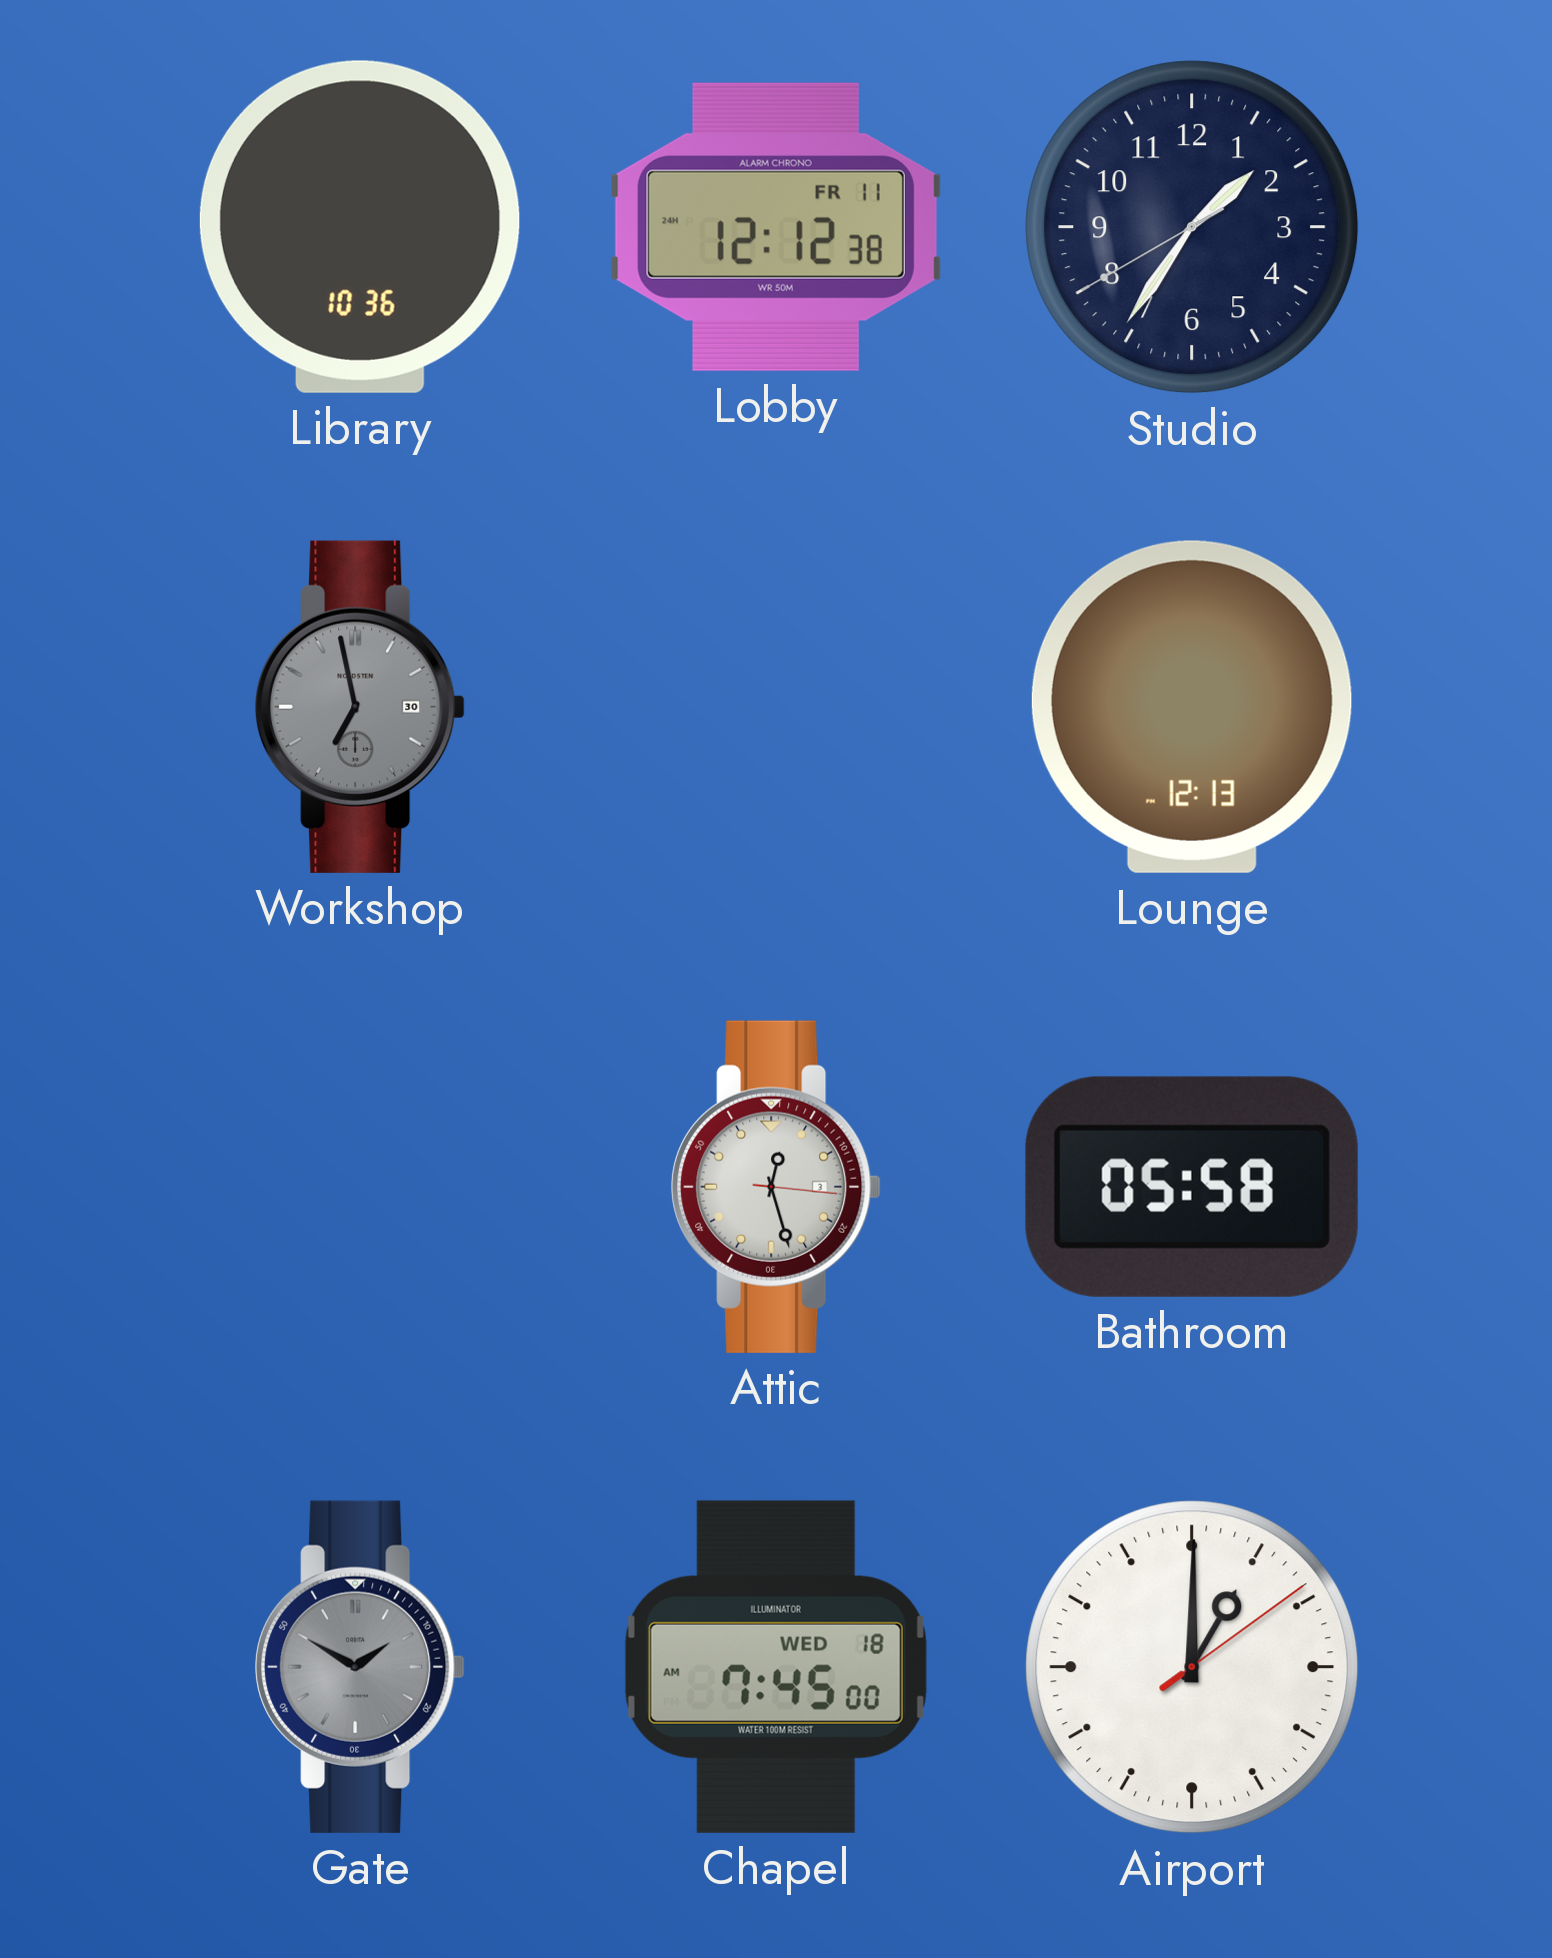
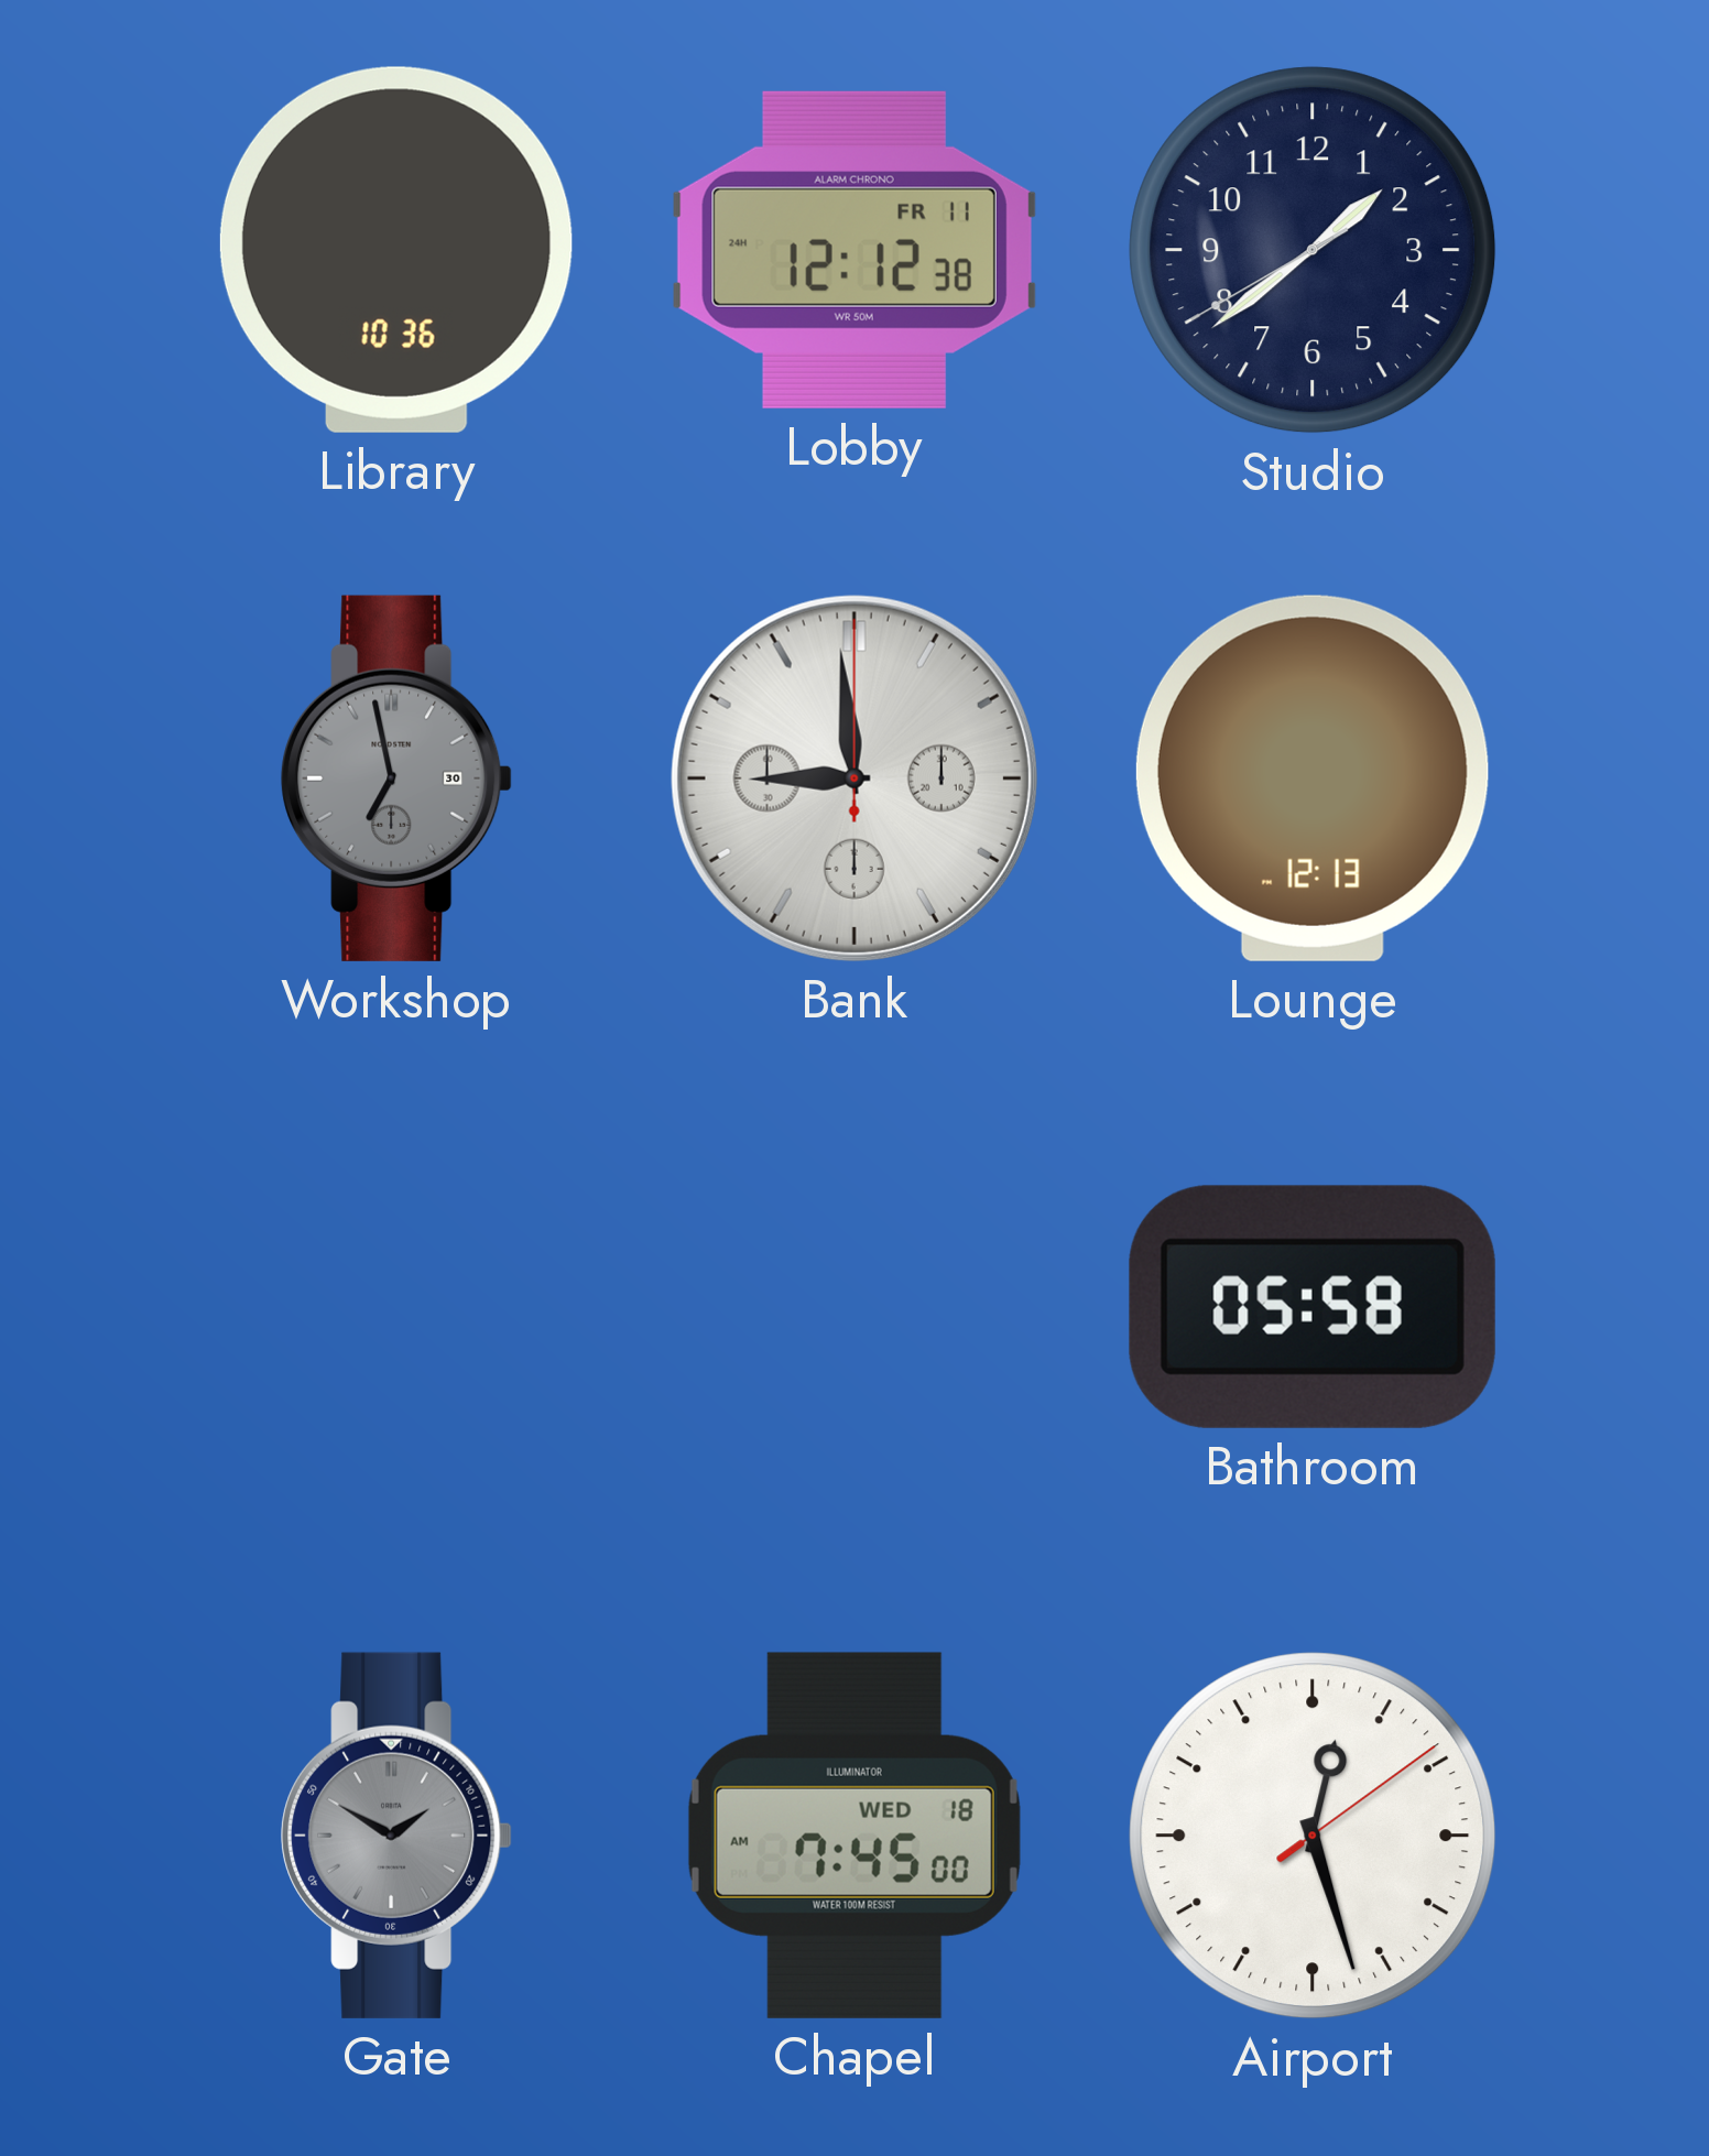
Studio: 1:35 -> 1:38
Bank: none -> 8:59
Attic: 12:27 -> none
Airport: 1:00 -> 12:27
